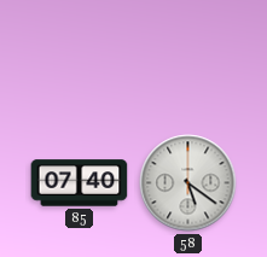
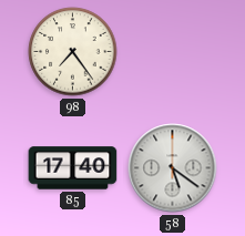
98: none -> 7:24
85: 07:40 -> 17:40
